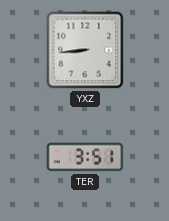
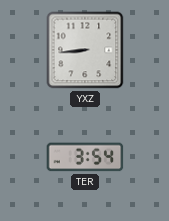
TER: 3:51 -> 3:54
